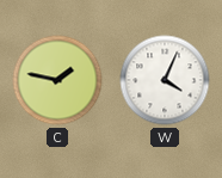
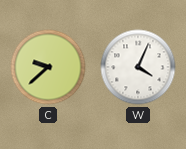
C: 1:47 -> 9:38
